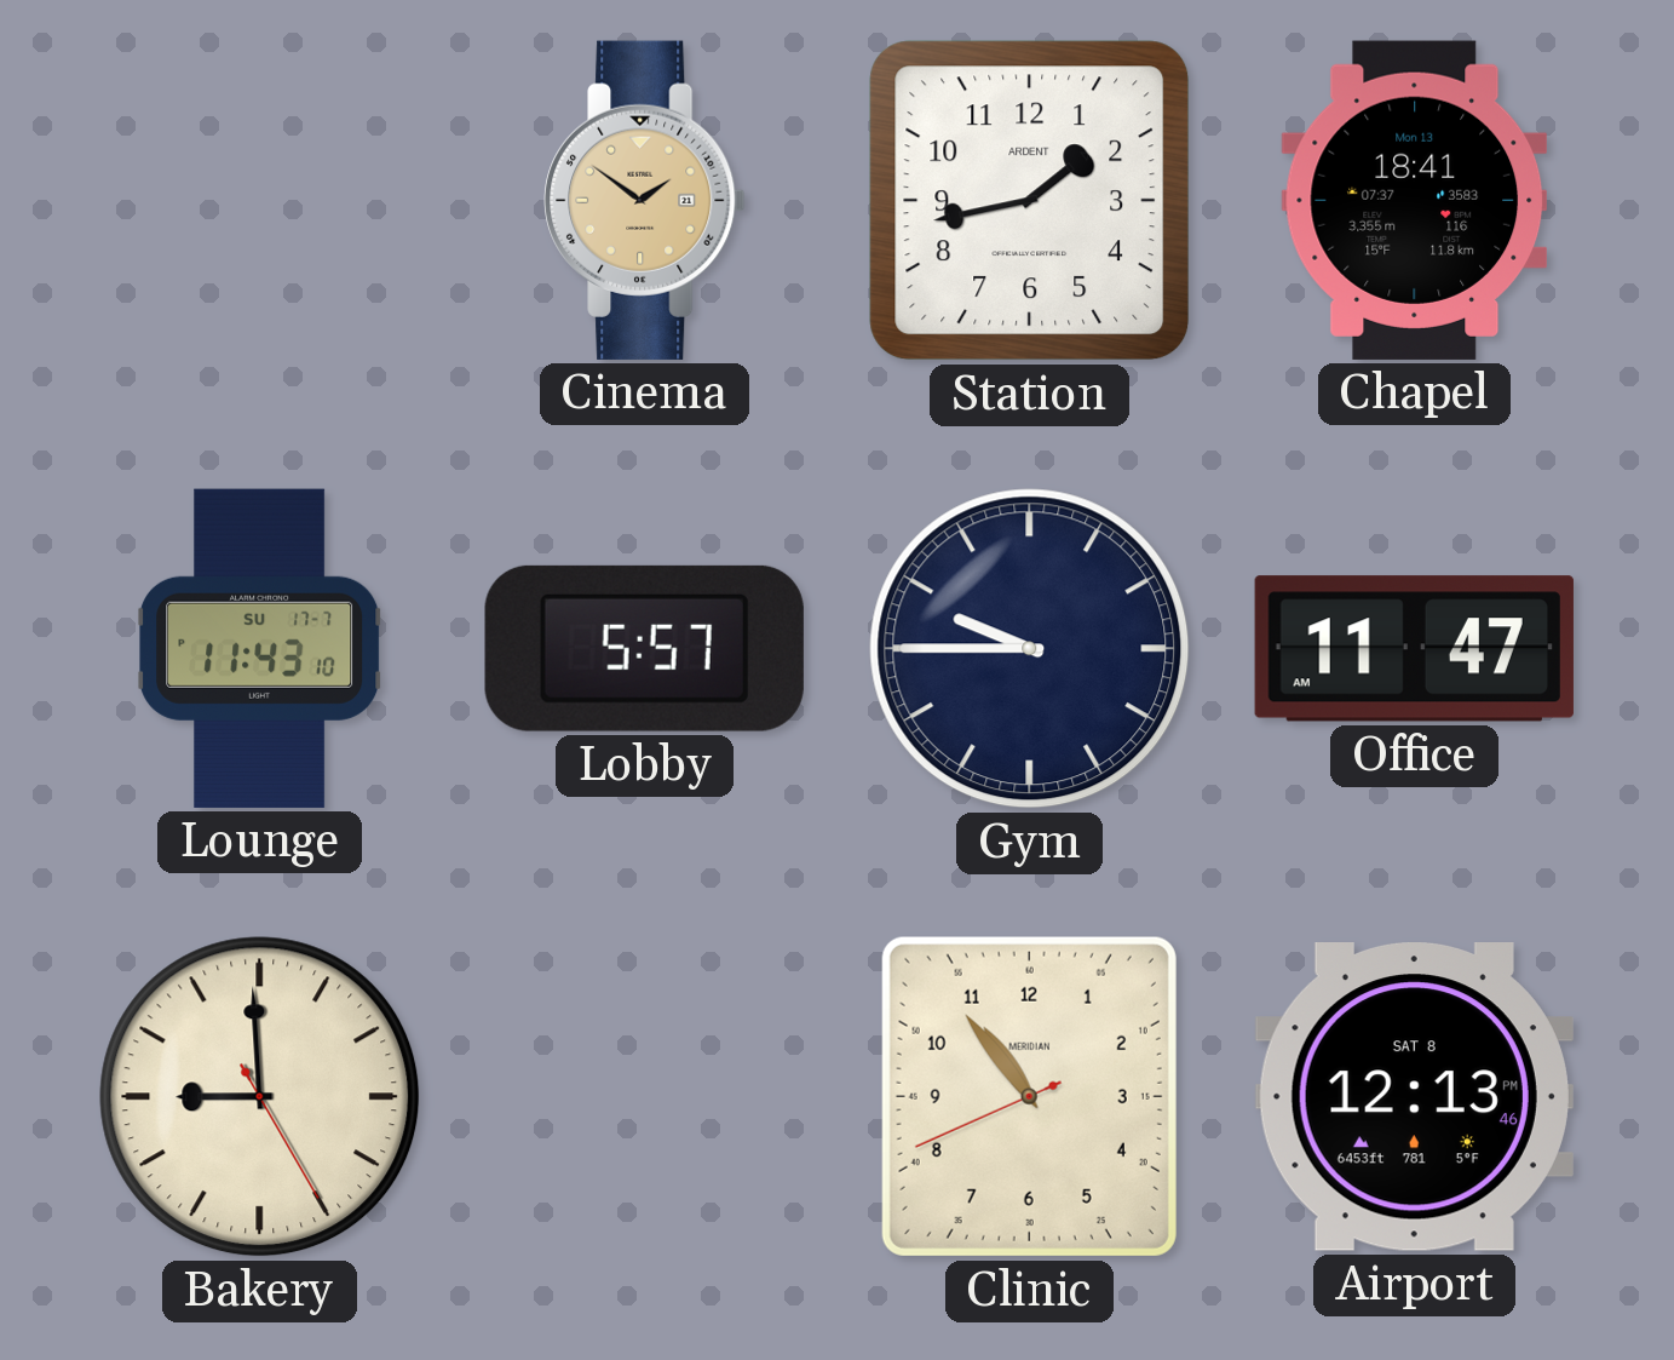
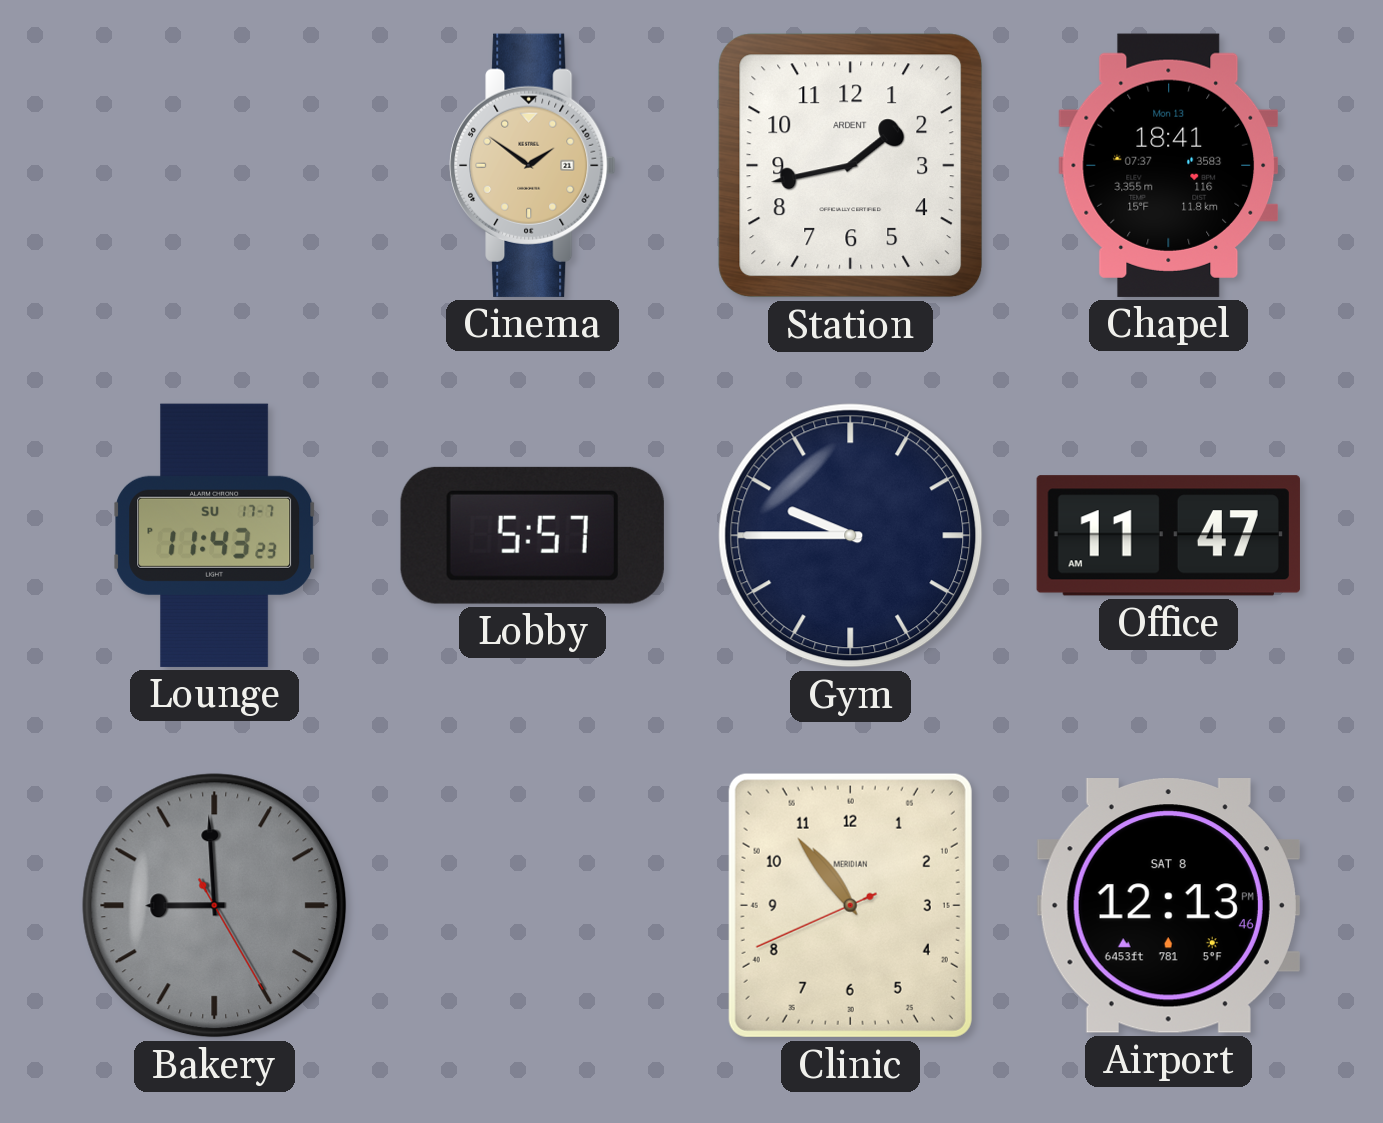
Lounge: 11:43:10 -> 11:43:23
Bakery dial: cream -> grey
